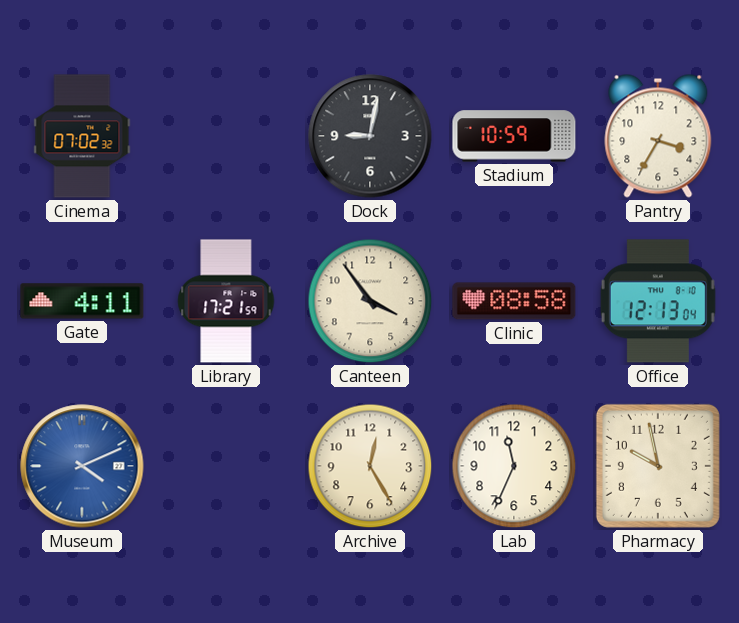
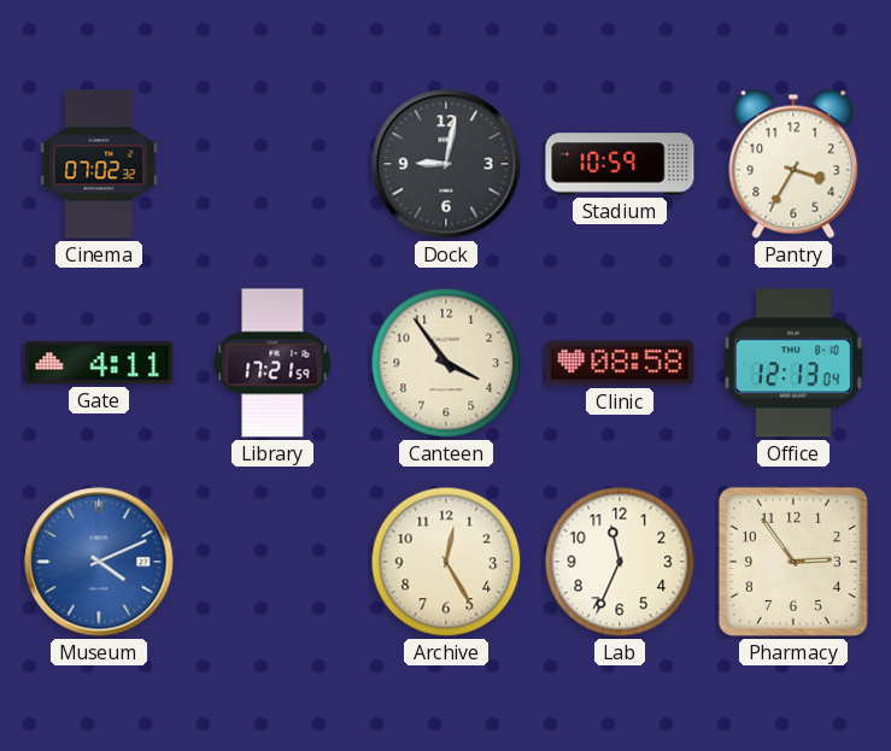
Pharmacy: 9:58 -> 2:54
